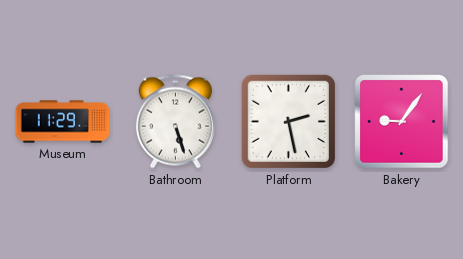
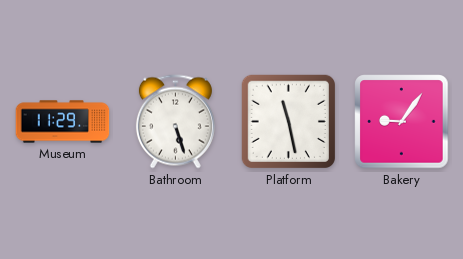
Platform: 2:28 -> 11:28
